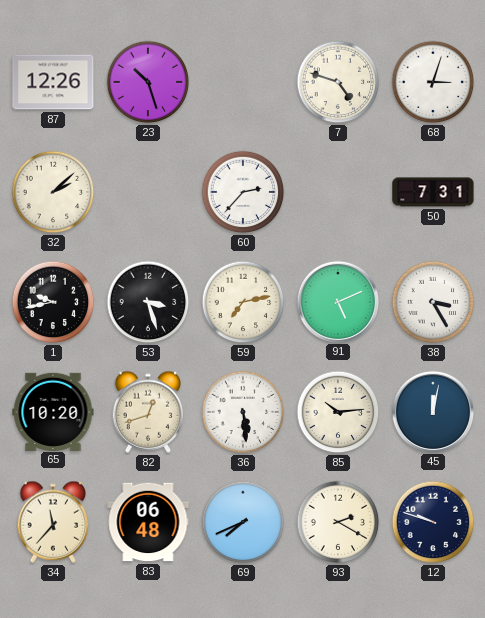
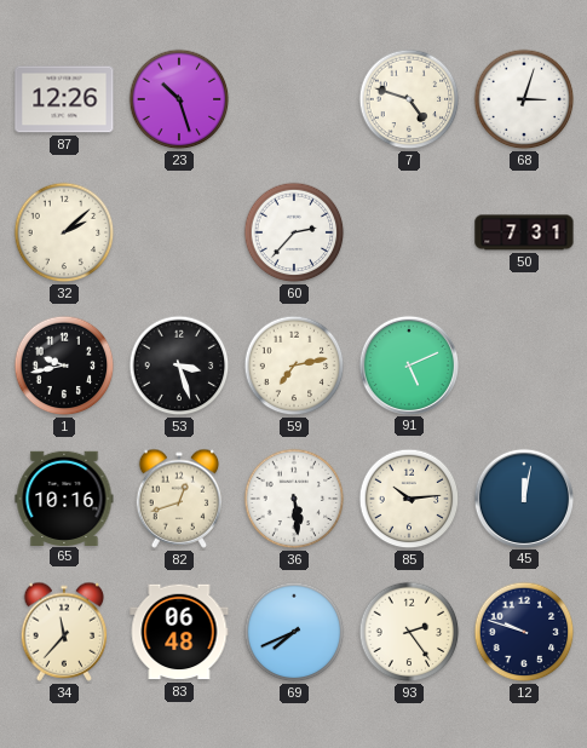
38: 3:25 -> none
65: 10:20 -> 10:16
93: 2:20 -> 2:24
